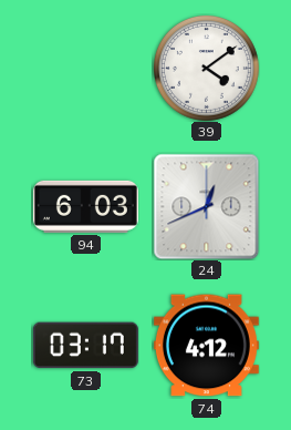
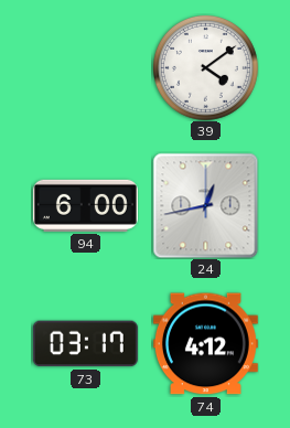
94: 6:03 -> 6:00
24: 12:41 -> 12:43
